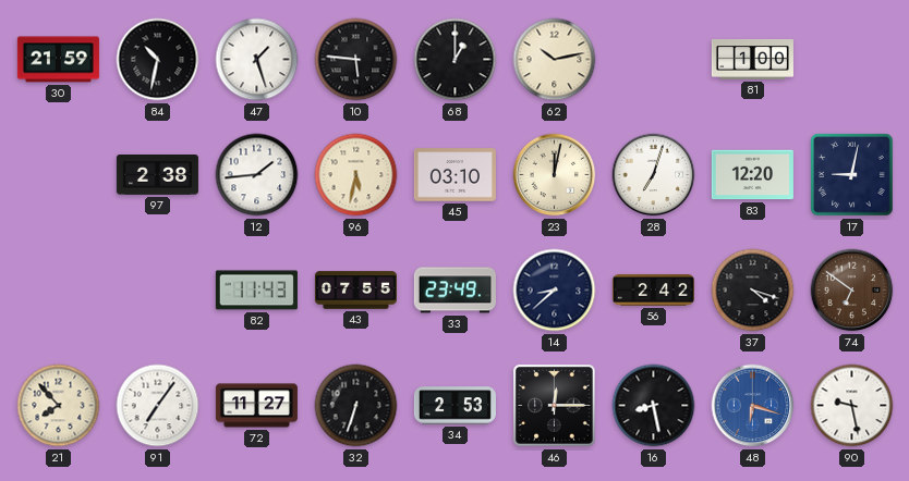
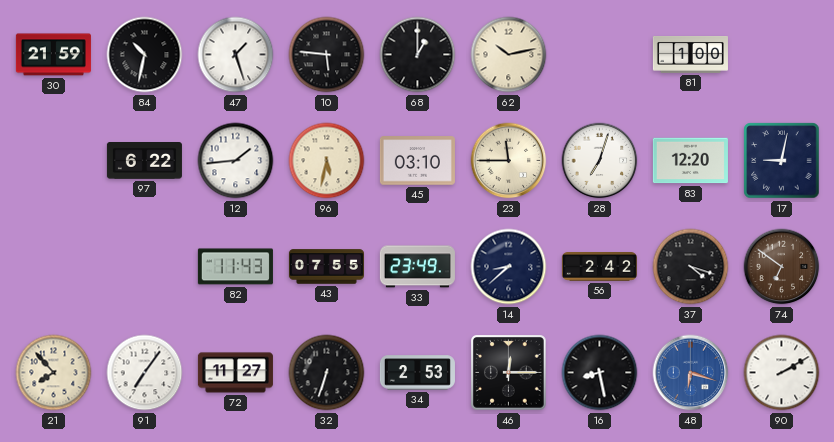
97: 2:38 -> 6:22
23: 12:02 -> 11:45
90: 9:28 -> 2:10
